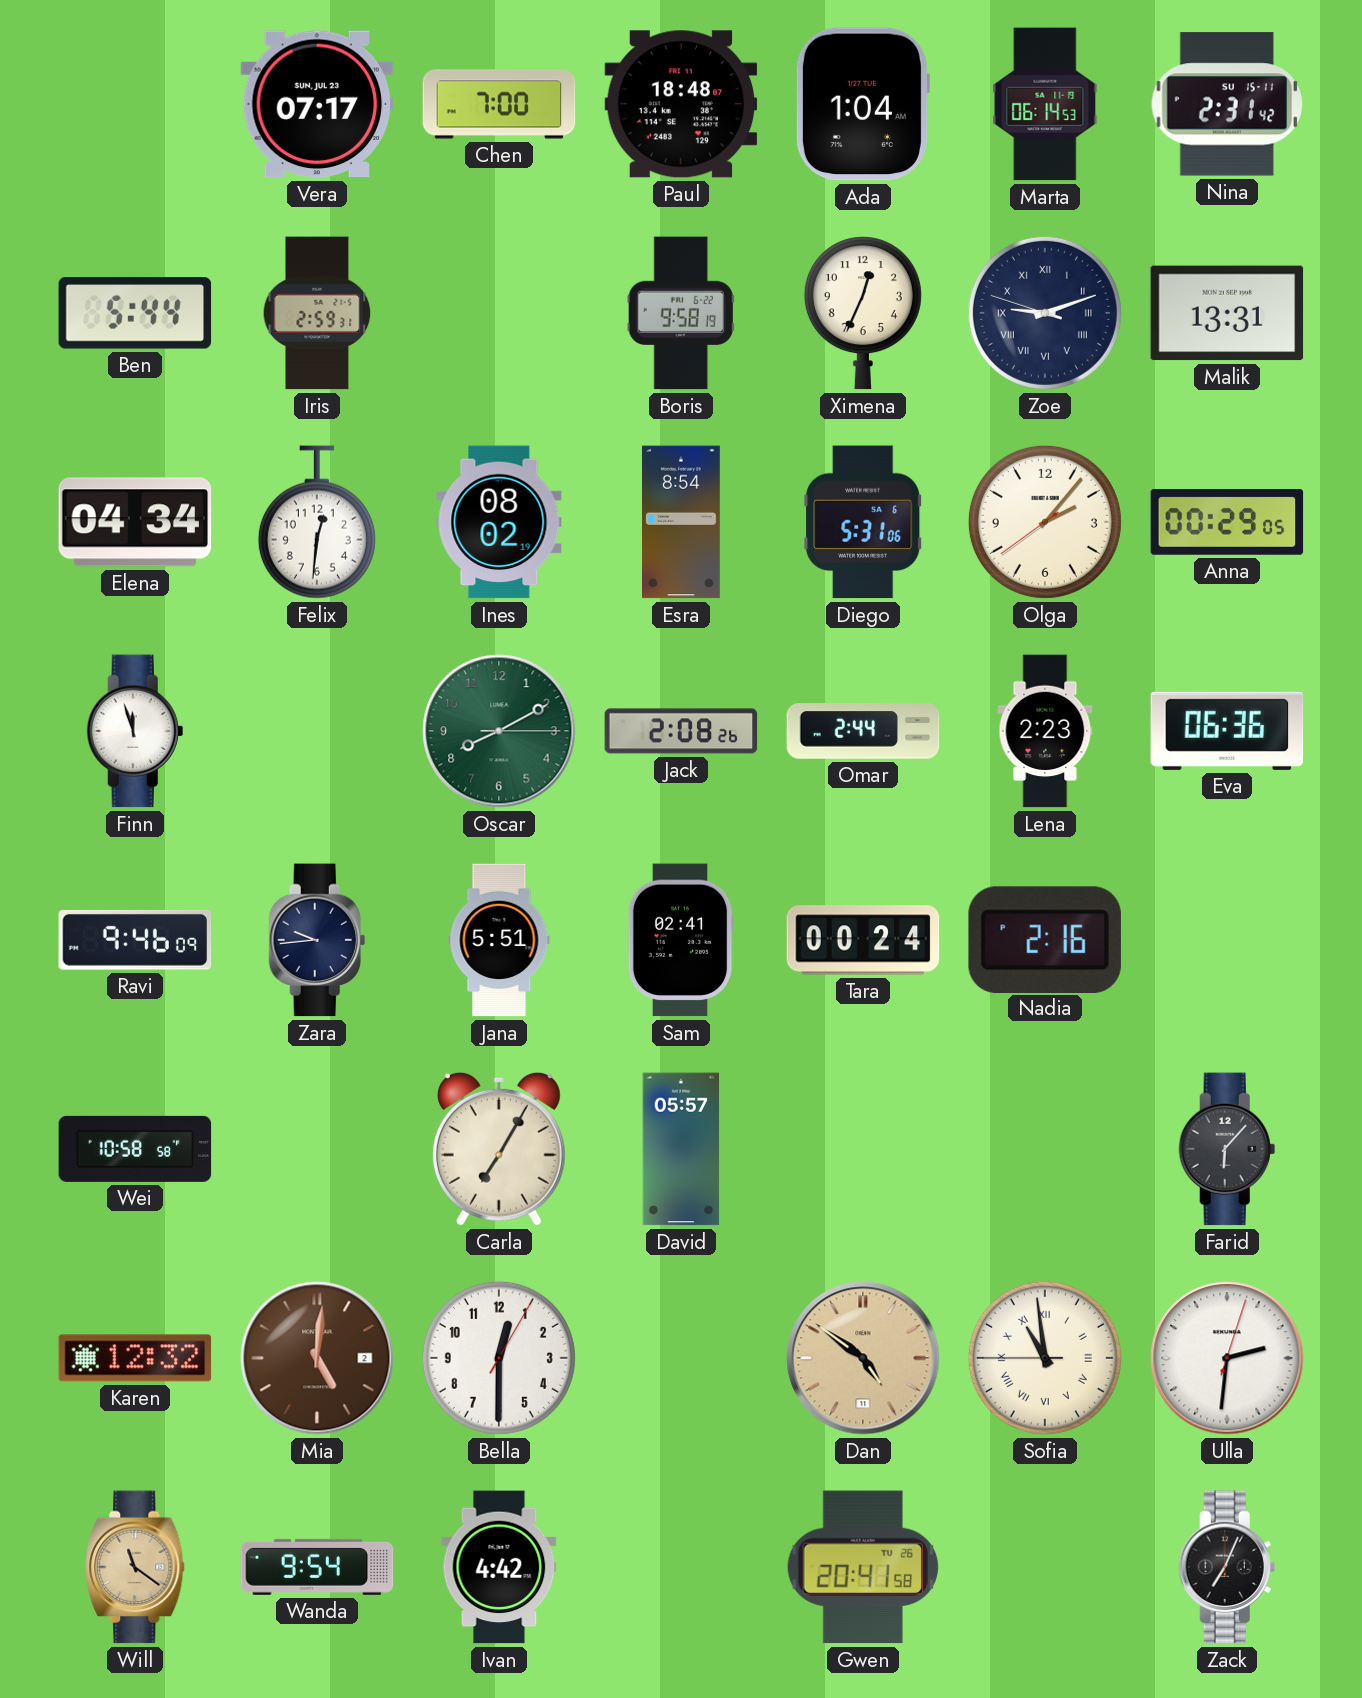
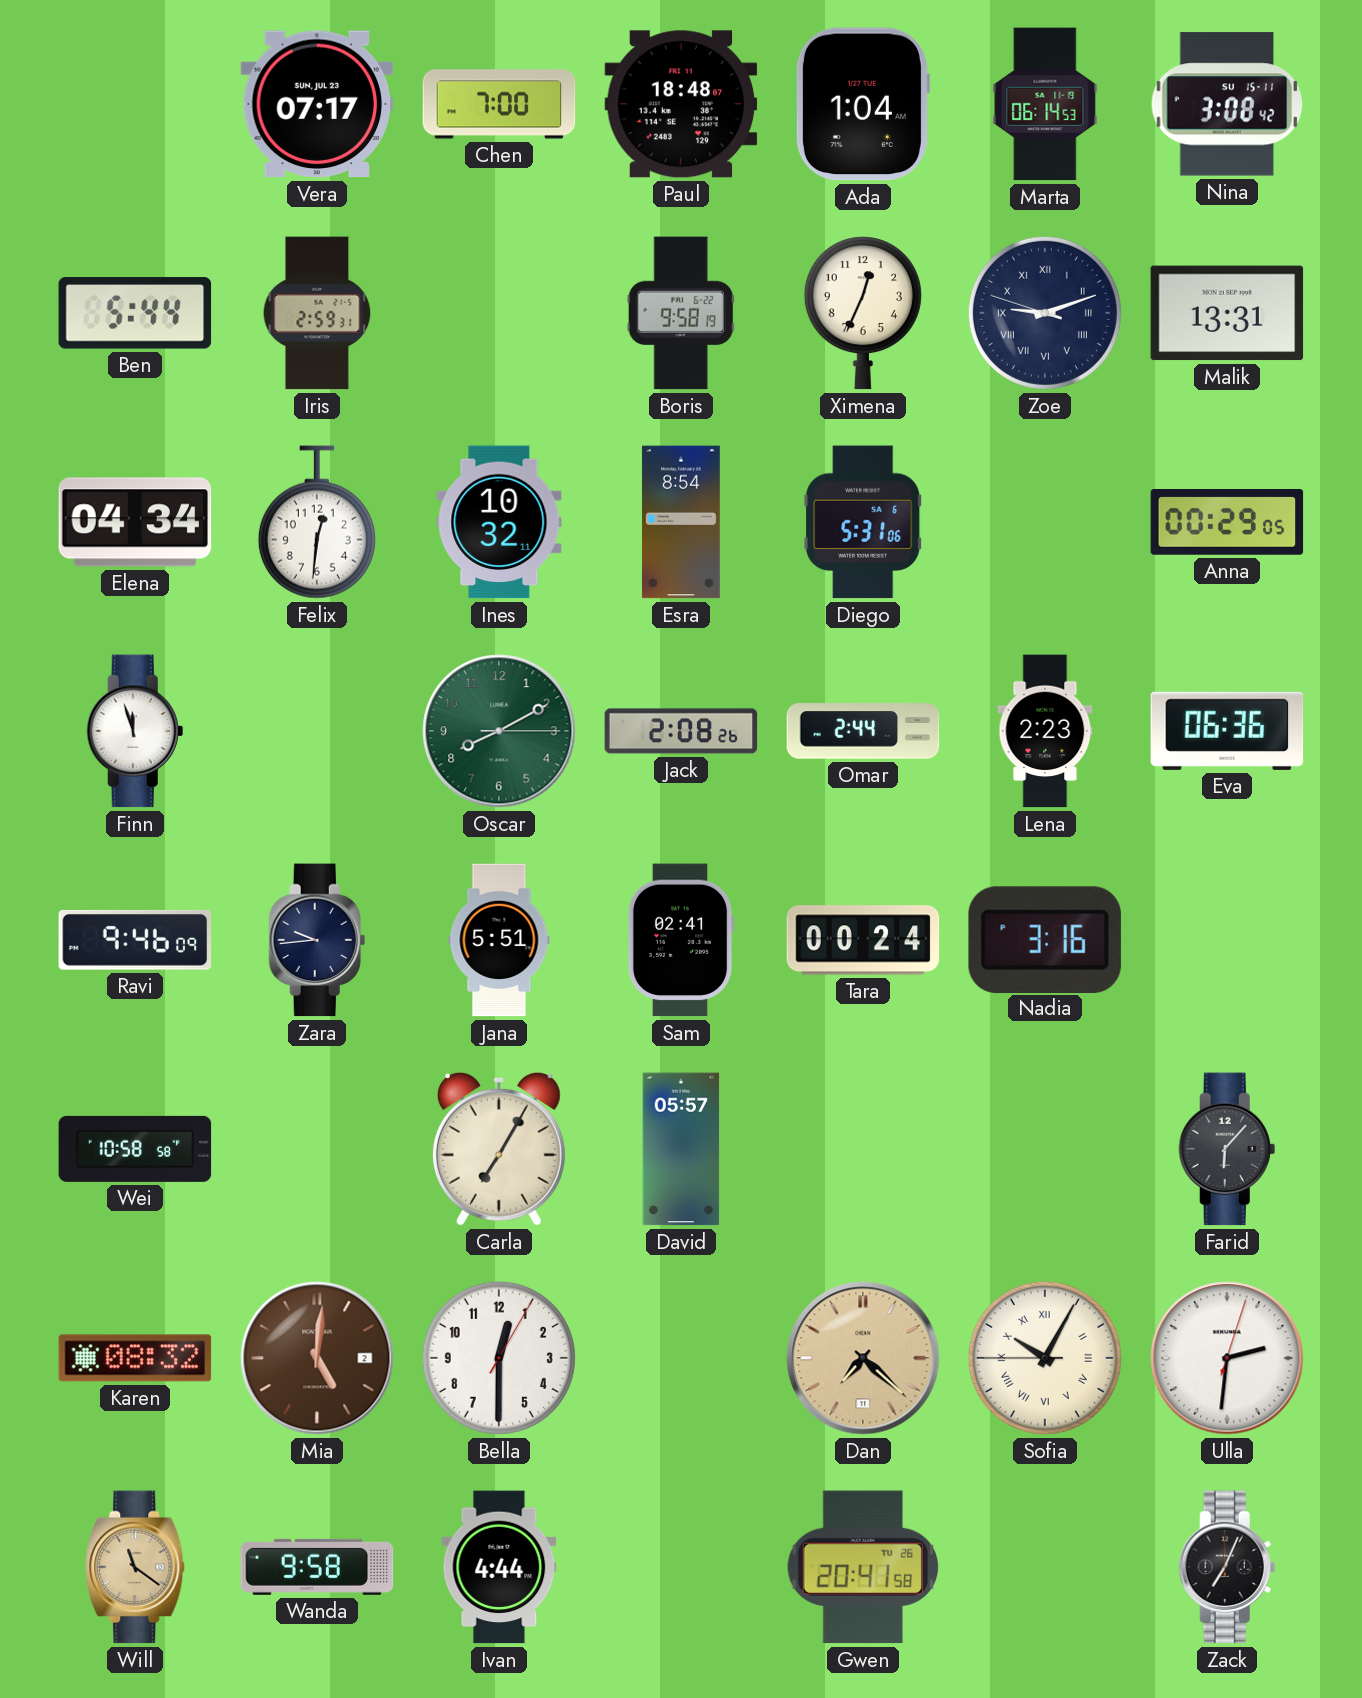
Nina: 2:31 -> 3:08
Ines: 08:02 -> 10:32
Olga: 2:06 -> none
Nadia: 2:16 -> 3:16
Karen: 12:32 -> 08:32
Dan: 4:51 -> 7:22
Sofia: 10:58 -> 10:04
Wanda: 9:54 -> 9:58
Ivan: 4:42 -> 4:44
